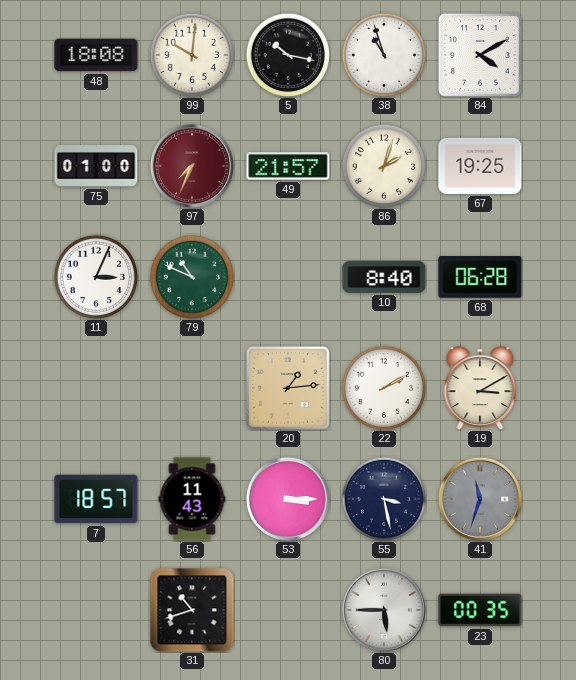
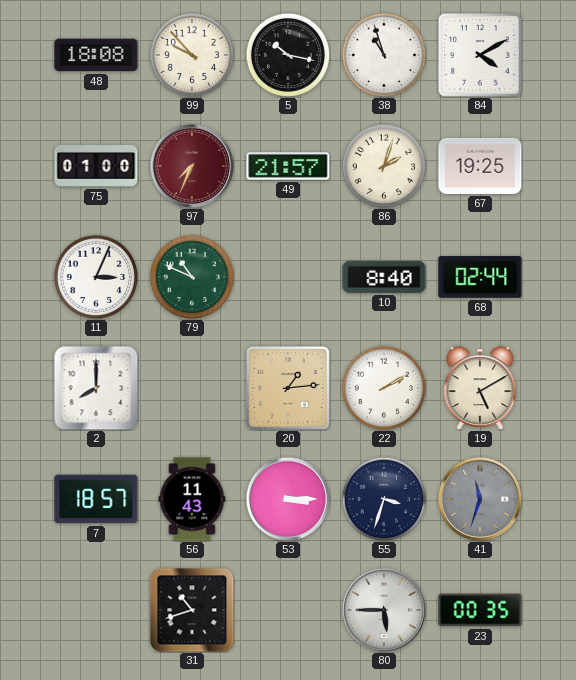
99: 10:01 -> 9:53
68: 06:28 -> 02:44
2: none -> 8:00
19: 3:10 -> 5:10
55: 3:28 -> 3:33
